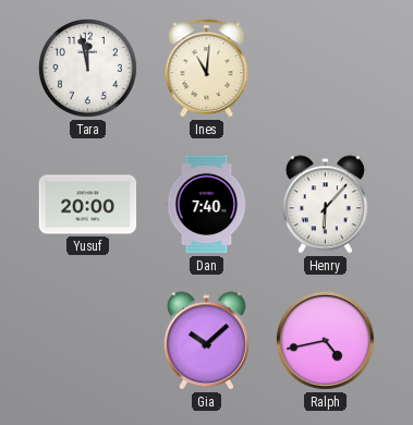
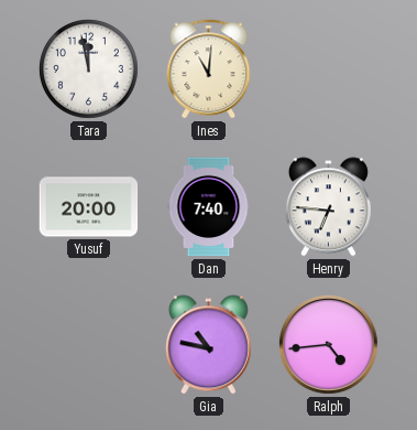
Henry: 6:07 -> 6:46
Gia: 10:08 -> 10:47
Ralph: 4:43 -> 4:44
